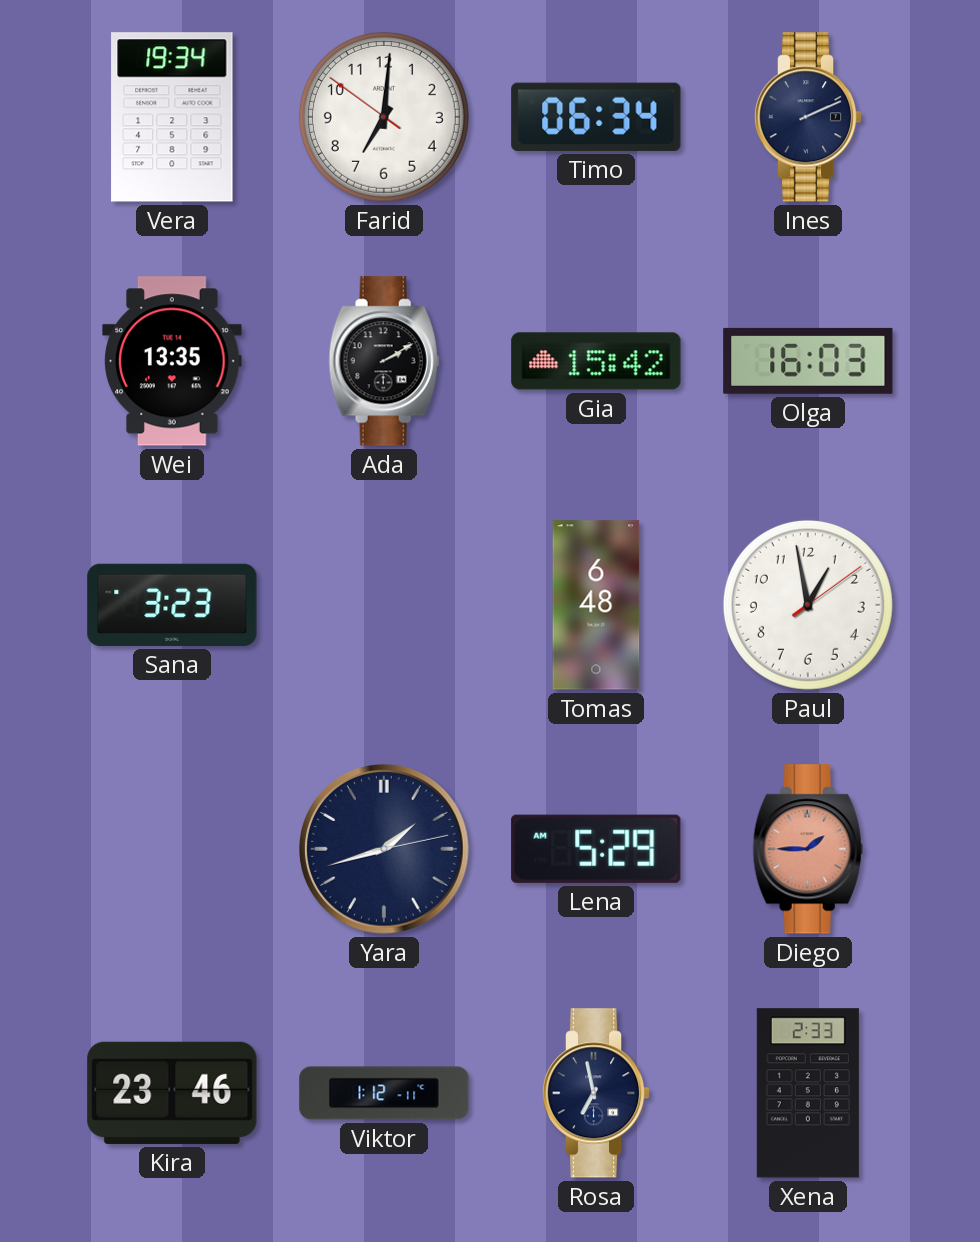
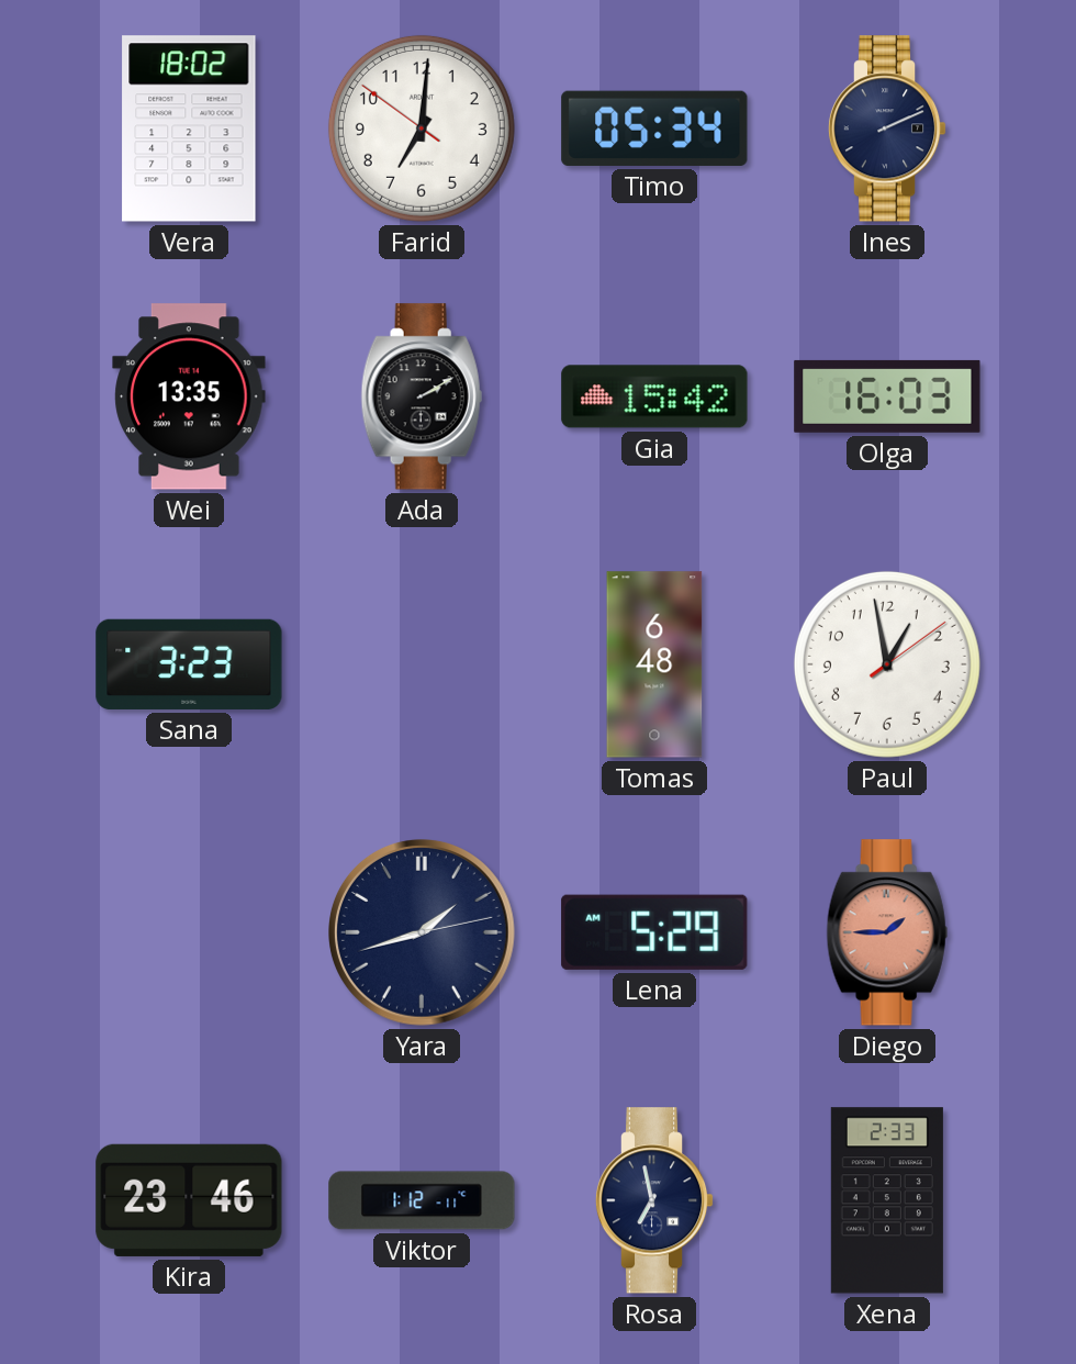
Vera: 19:34 -> 18:02
Timo: 06:34 -> 05:34
